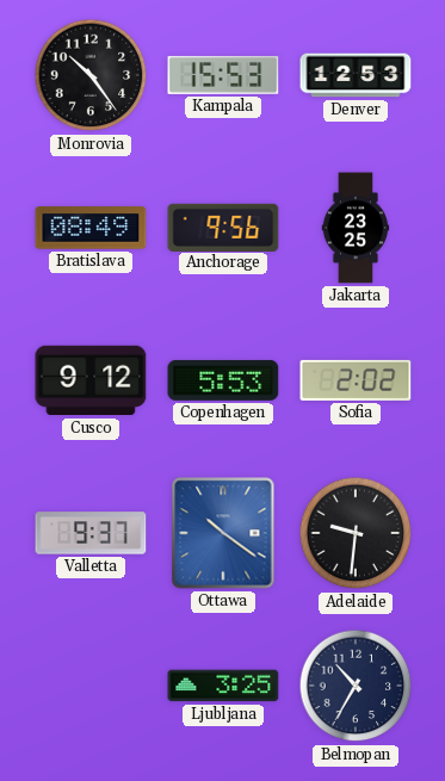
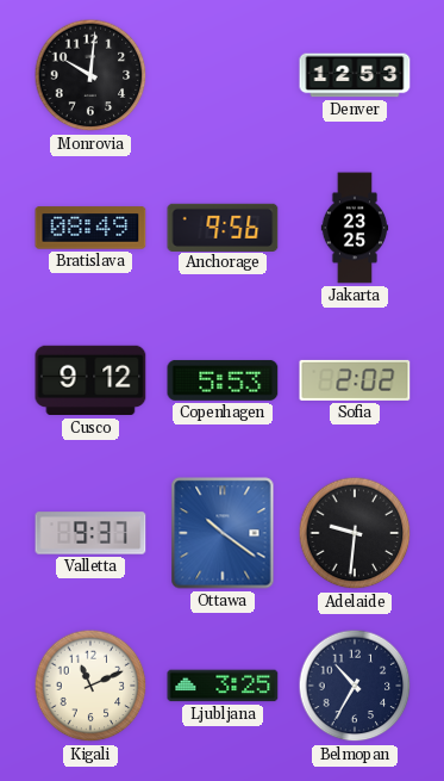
Monrovia: 10:24 -> 10:01
Kampala: 15:53 -> none
Kigali: none -> 11:11
